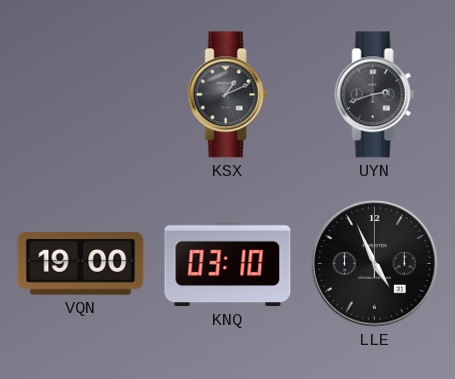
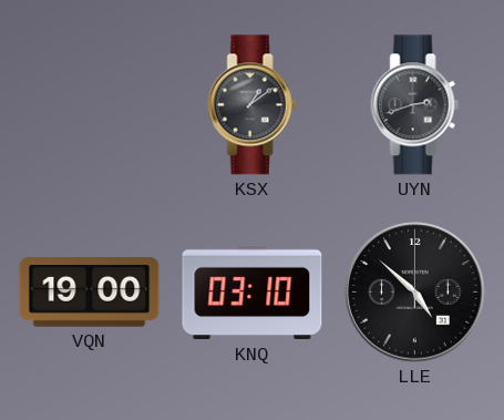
KSX: 1:11 -> 1:09
LLE: 4:56 -> 4:52
